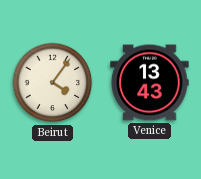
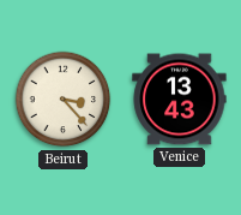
Beirut: 4:06 -> 3:23
